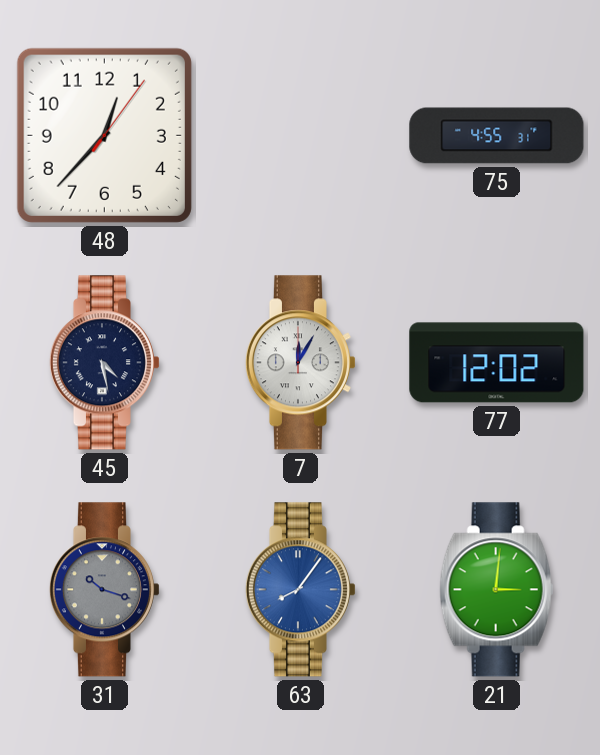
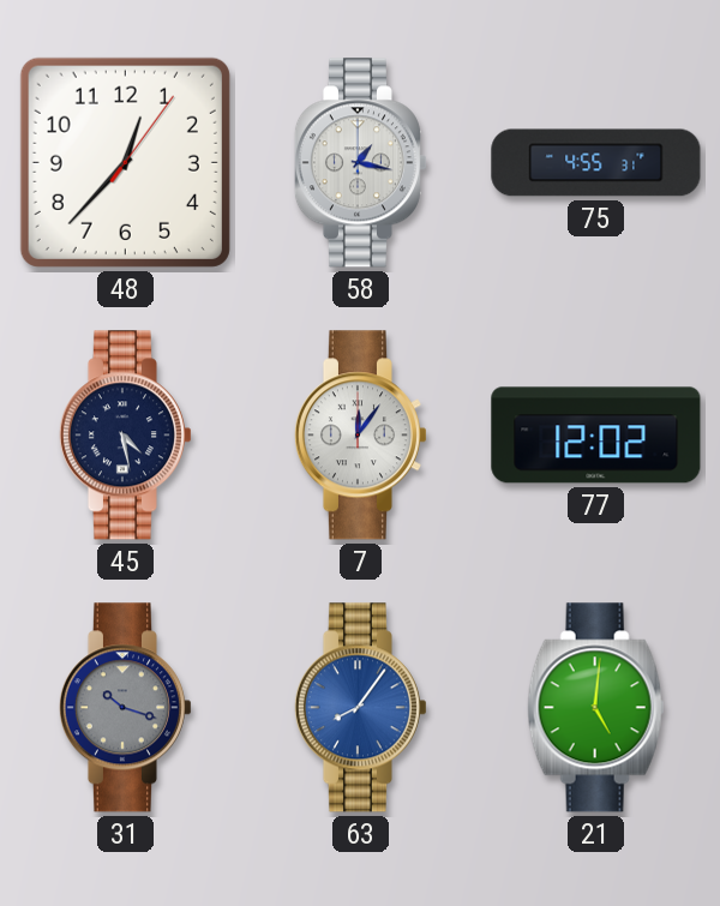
58: none -> 1:17
7: 12:05 -> 12:06
21: 3:01 -> 5:01
